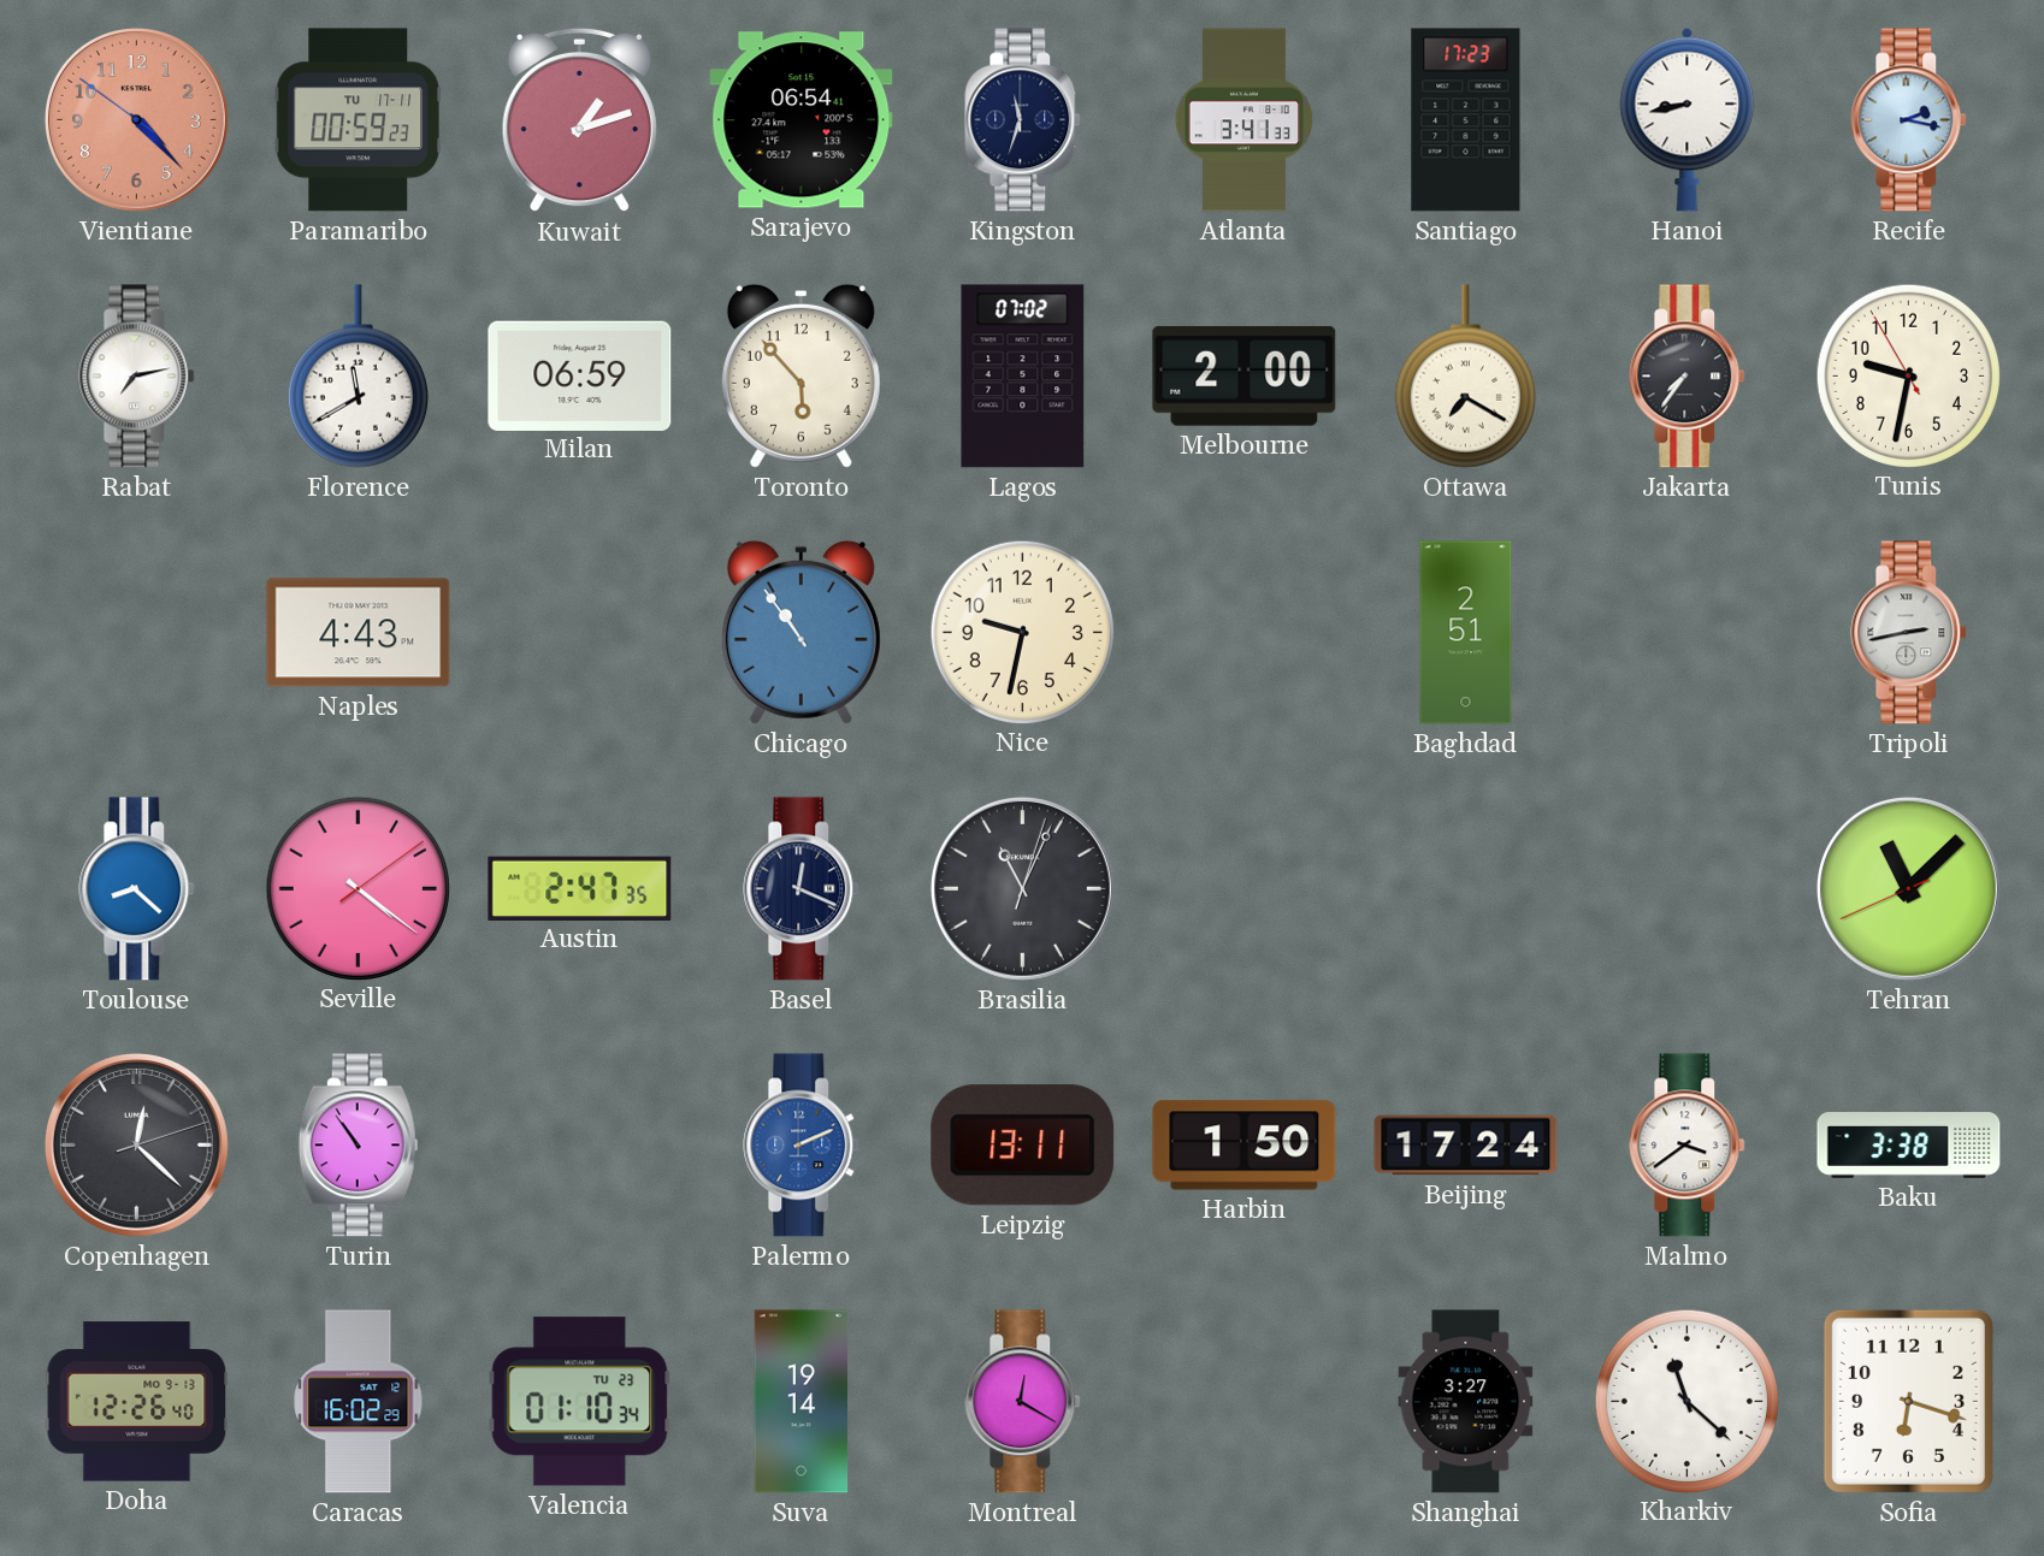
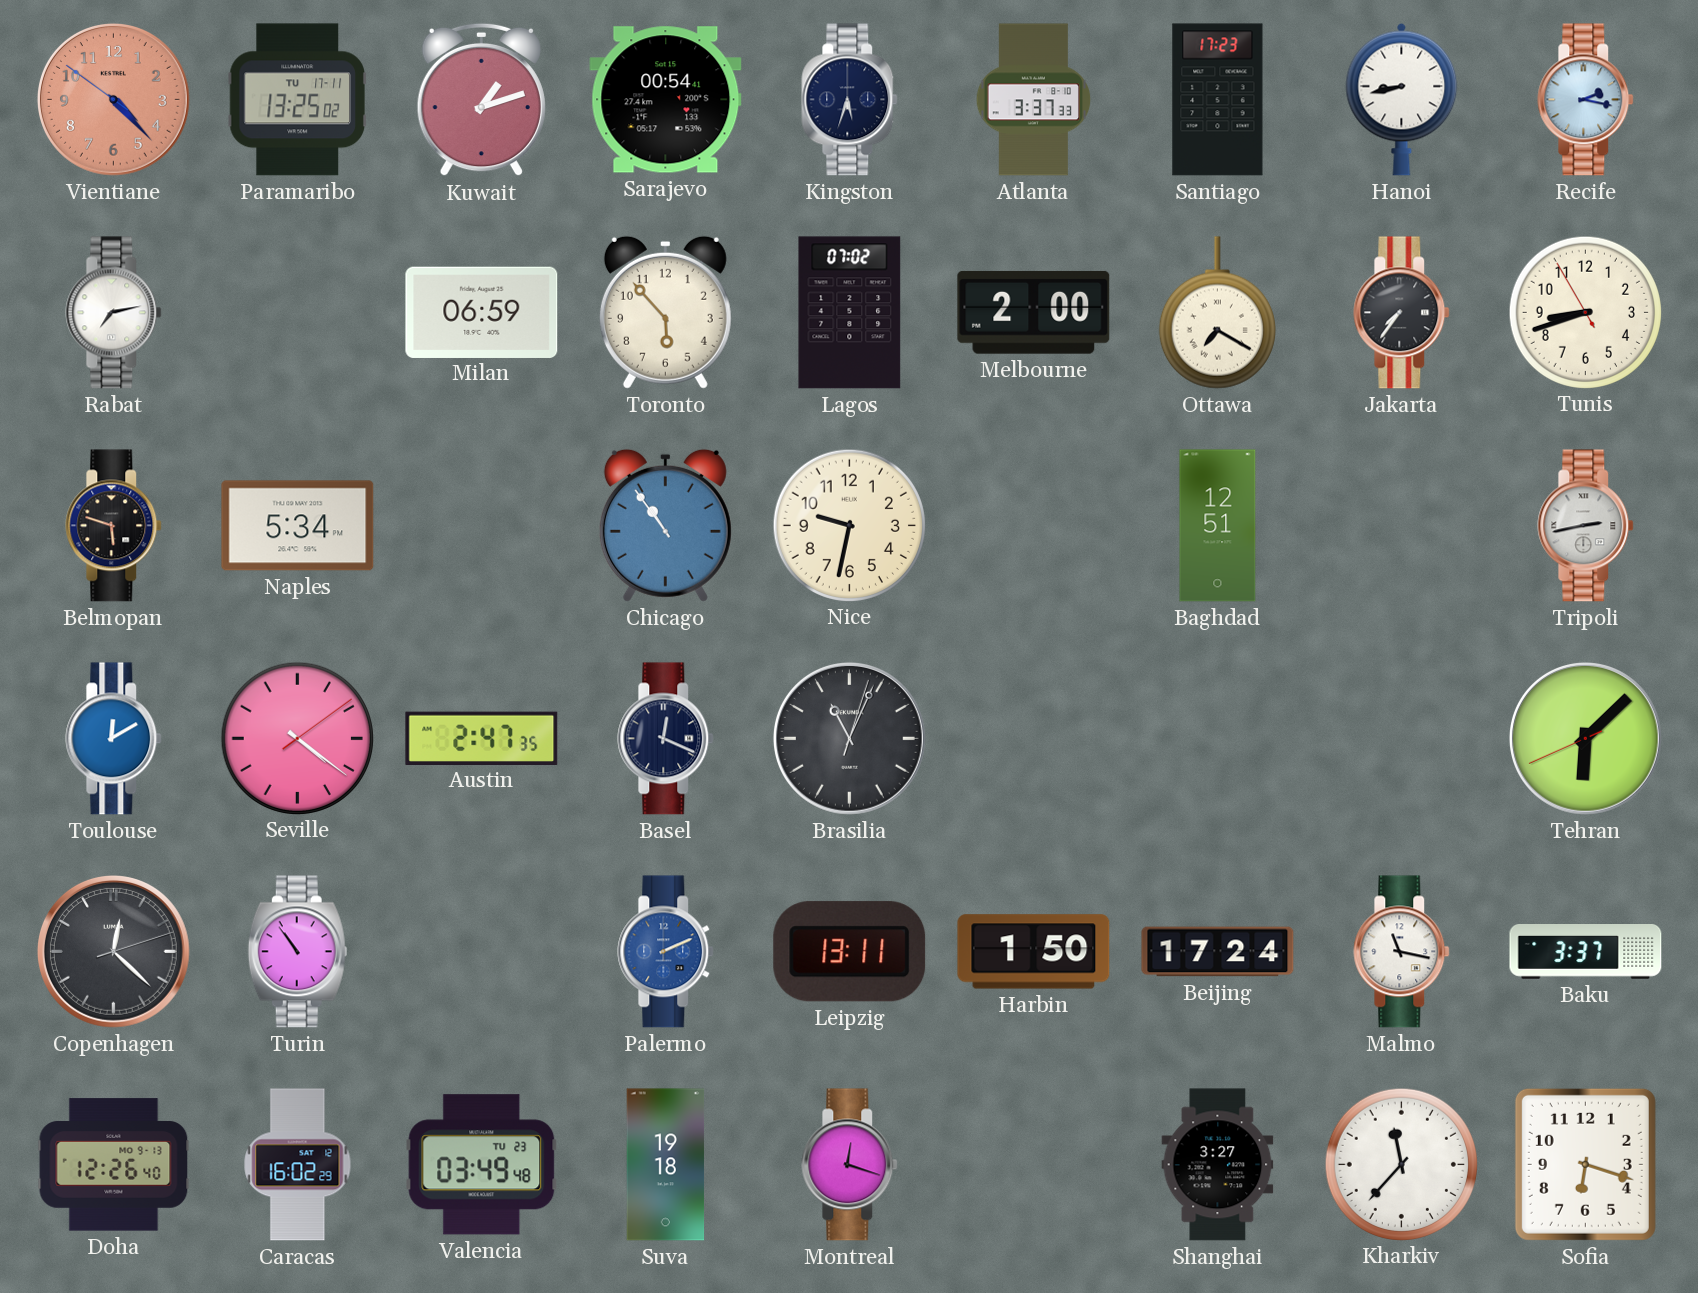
Paramaribo: 00:59 -> 13:25
Sarajevo: 06:54 -> 00:54
Kingston: 11:33 -> 5:33
Atlanta: 3:41 -> 3:37
Florence: 11:40 -> none
Tunis: 9:31 -> 8:41
Belmopan: none -> 5:48
Naples: 4:43 -> 5:34
Baghdad: 2:51 -> 12:51
Toulouse: 8:22 -> 12:10
Tehran: 11:07 -> 6:07
Malmo: 3:39 -> 11:17
Baku: 3:38 -> 3:37
Valencia: 01:10 -> 03:49
Suva: 19:14 -> 19:18
Montreal: 12:20 -> 12:18
Kharkiv: 11:22 -> 11:37
